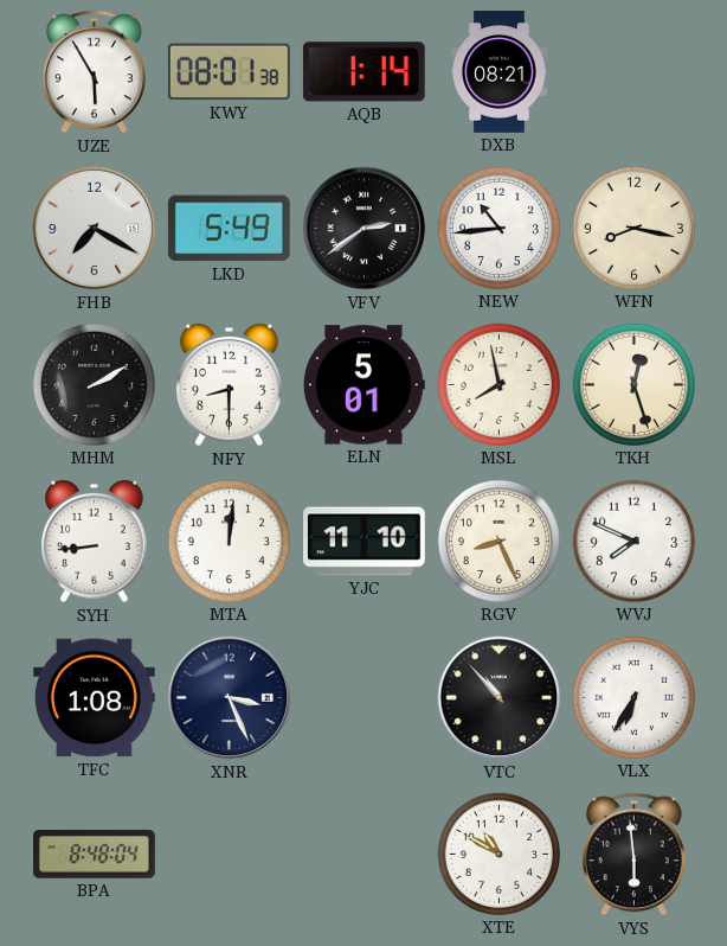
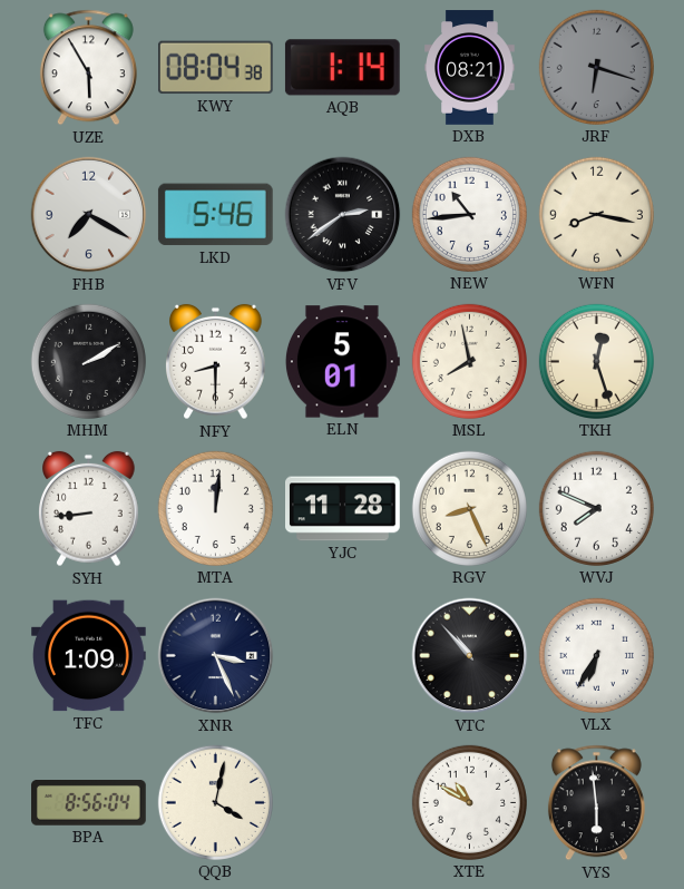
KWY: 08:01 -> 08:04
JRF: none -> 6:18
LKD: 5:49 -> 5:46
YJC: 11:10 -> 11:28
TFC: 1:08 -> 1:09
BPA: 8:48 -> 8:56
QQB: none -> 4:02
